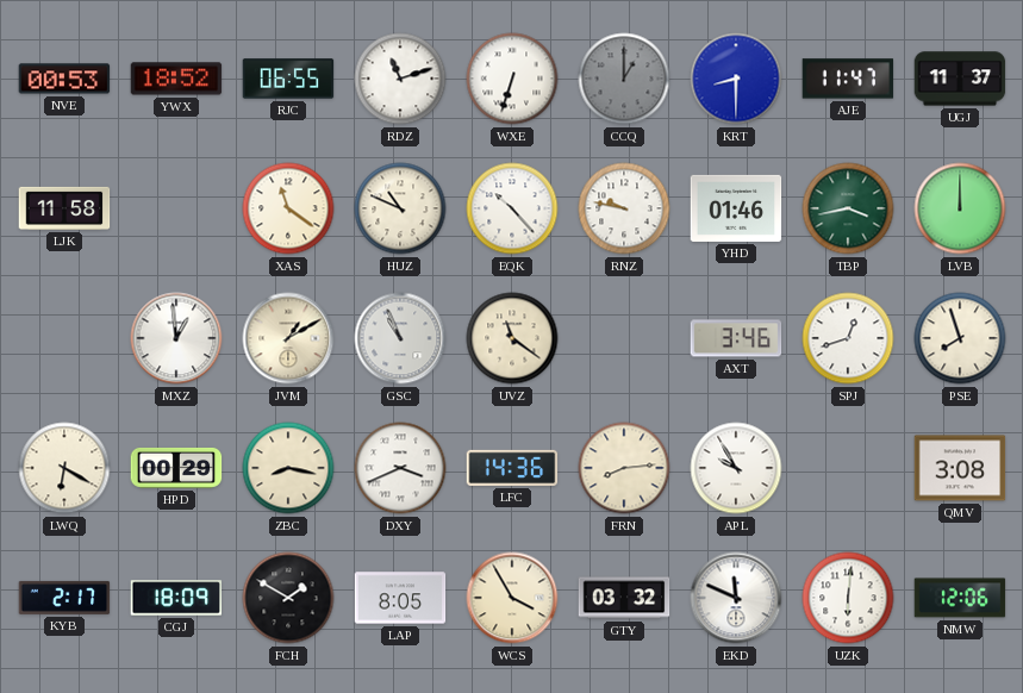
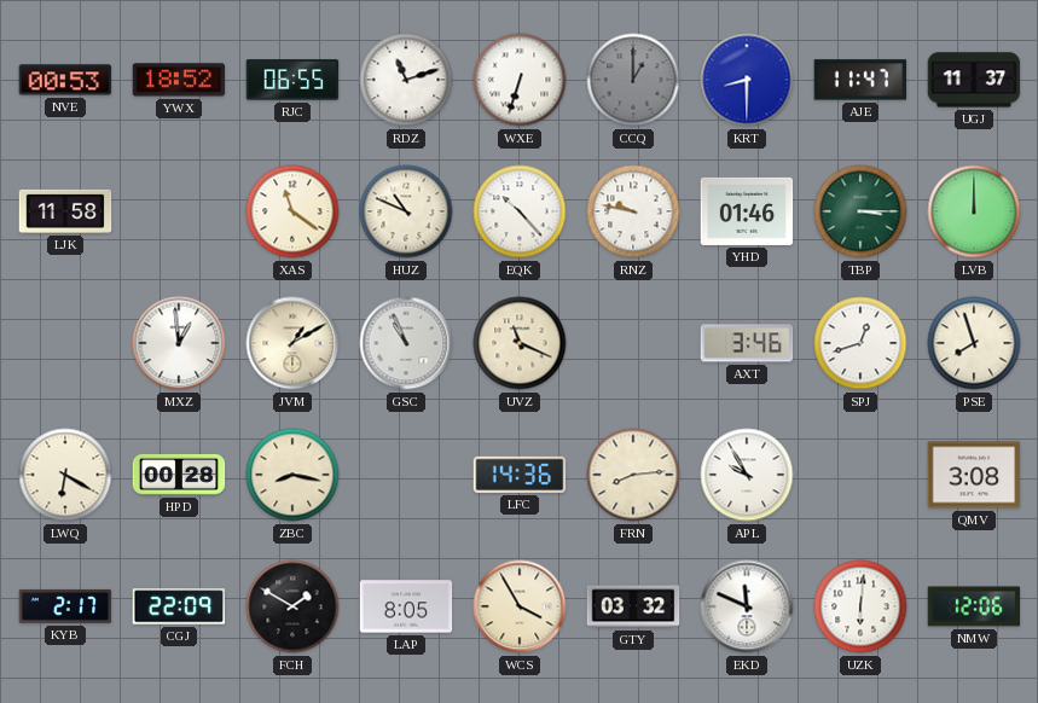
TBP: 3:43 -> 3:15
UVZ: 11:21 -> 11:19
HPD: 00:29 -> 00:28
DXY: 3:41 -> none
CGJ: 18:09 -> 22:09
